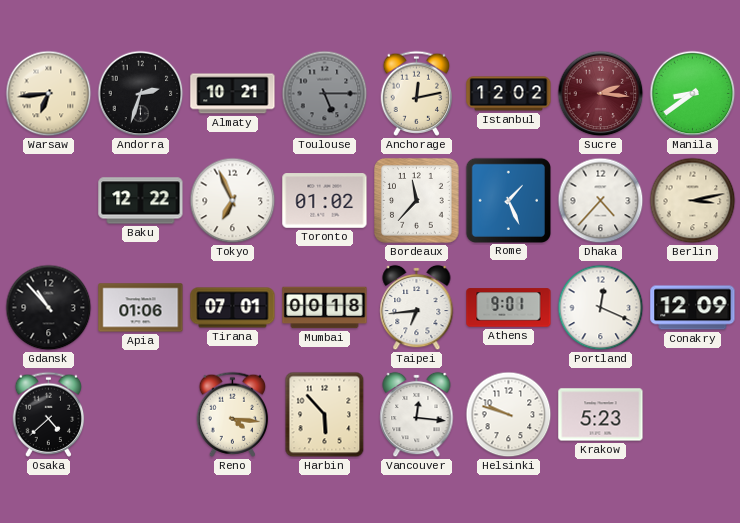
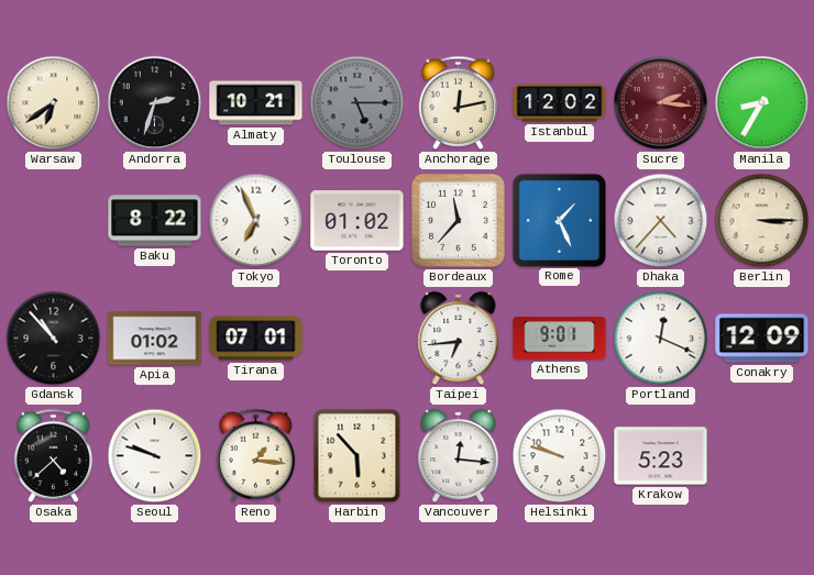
Warsaw: 6:44 -> 6:39
Manila: 8:39 -> 8:35
Baku: 12:22 -> 8:22
Berlin: 3:13 -> 3:15
Apia: 01:06 -> 01:02
Mumbai: 00:18 -> none
Seoul: none -> 9:48
Reno: 4:16 -> 1:16
